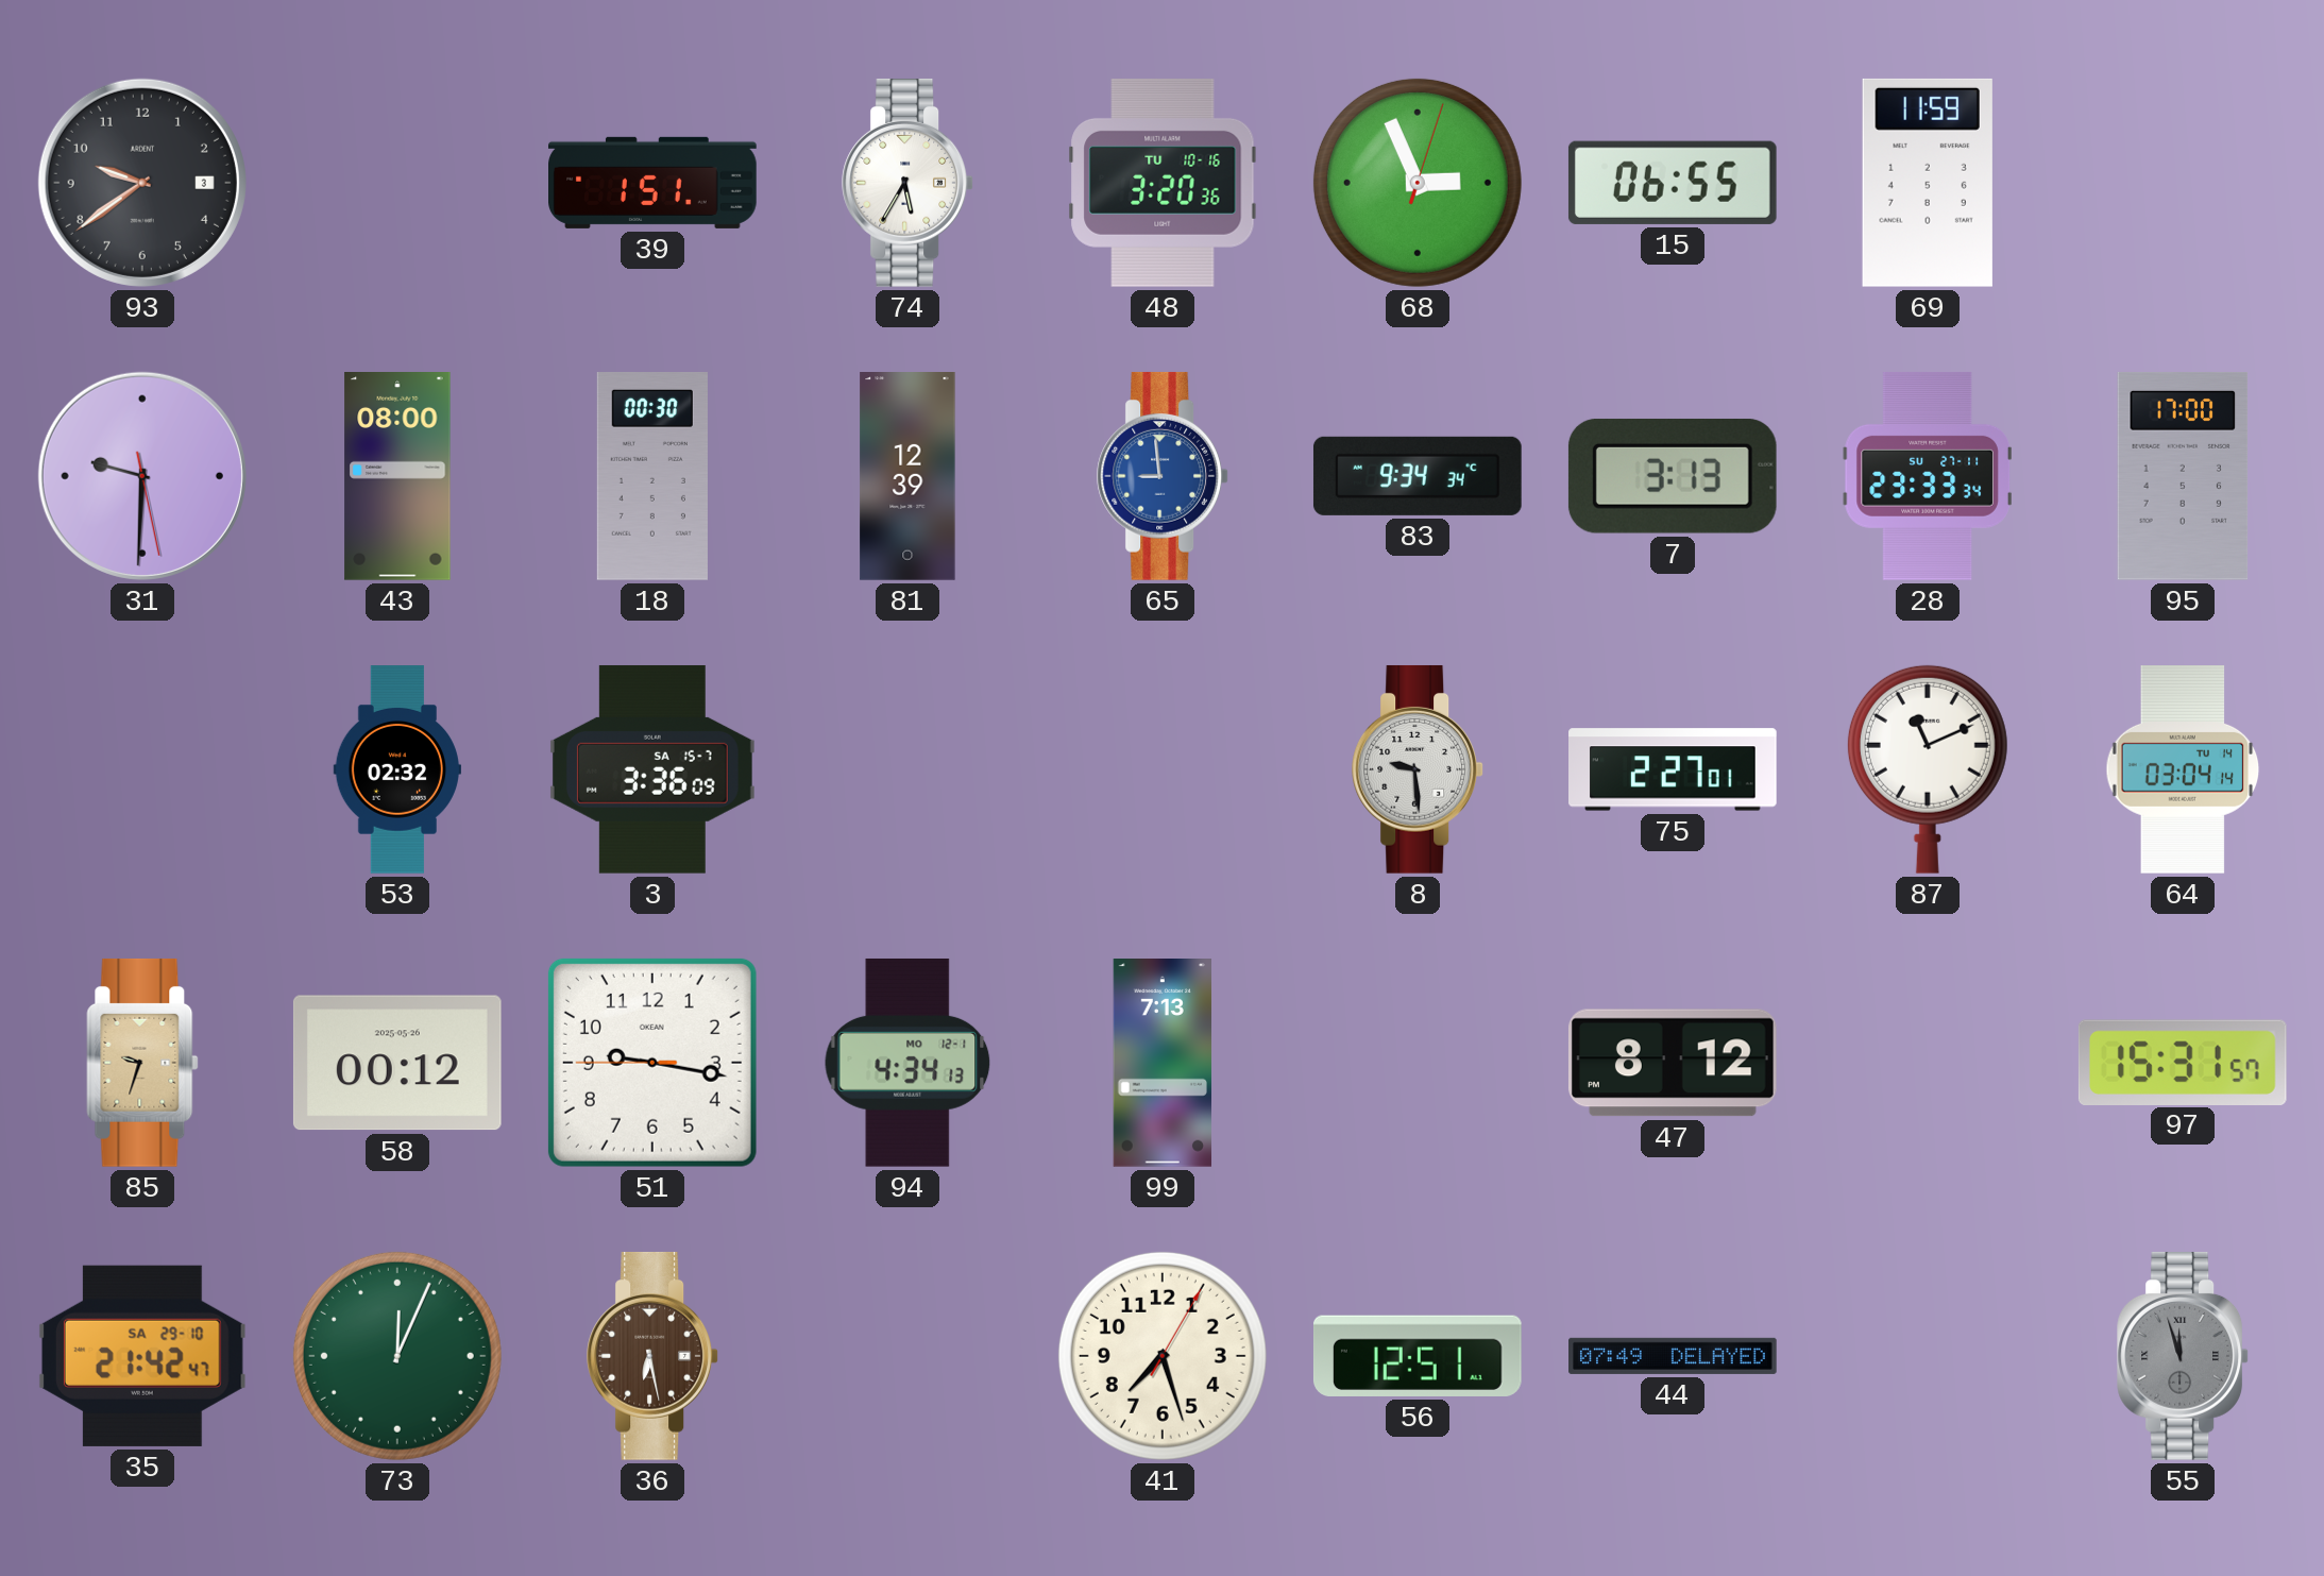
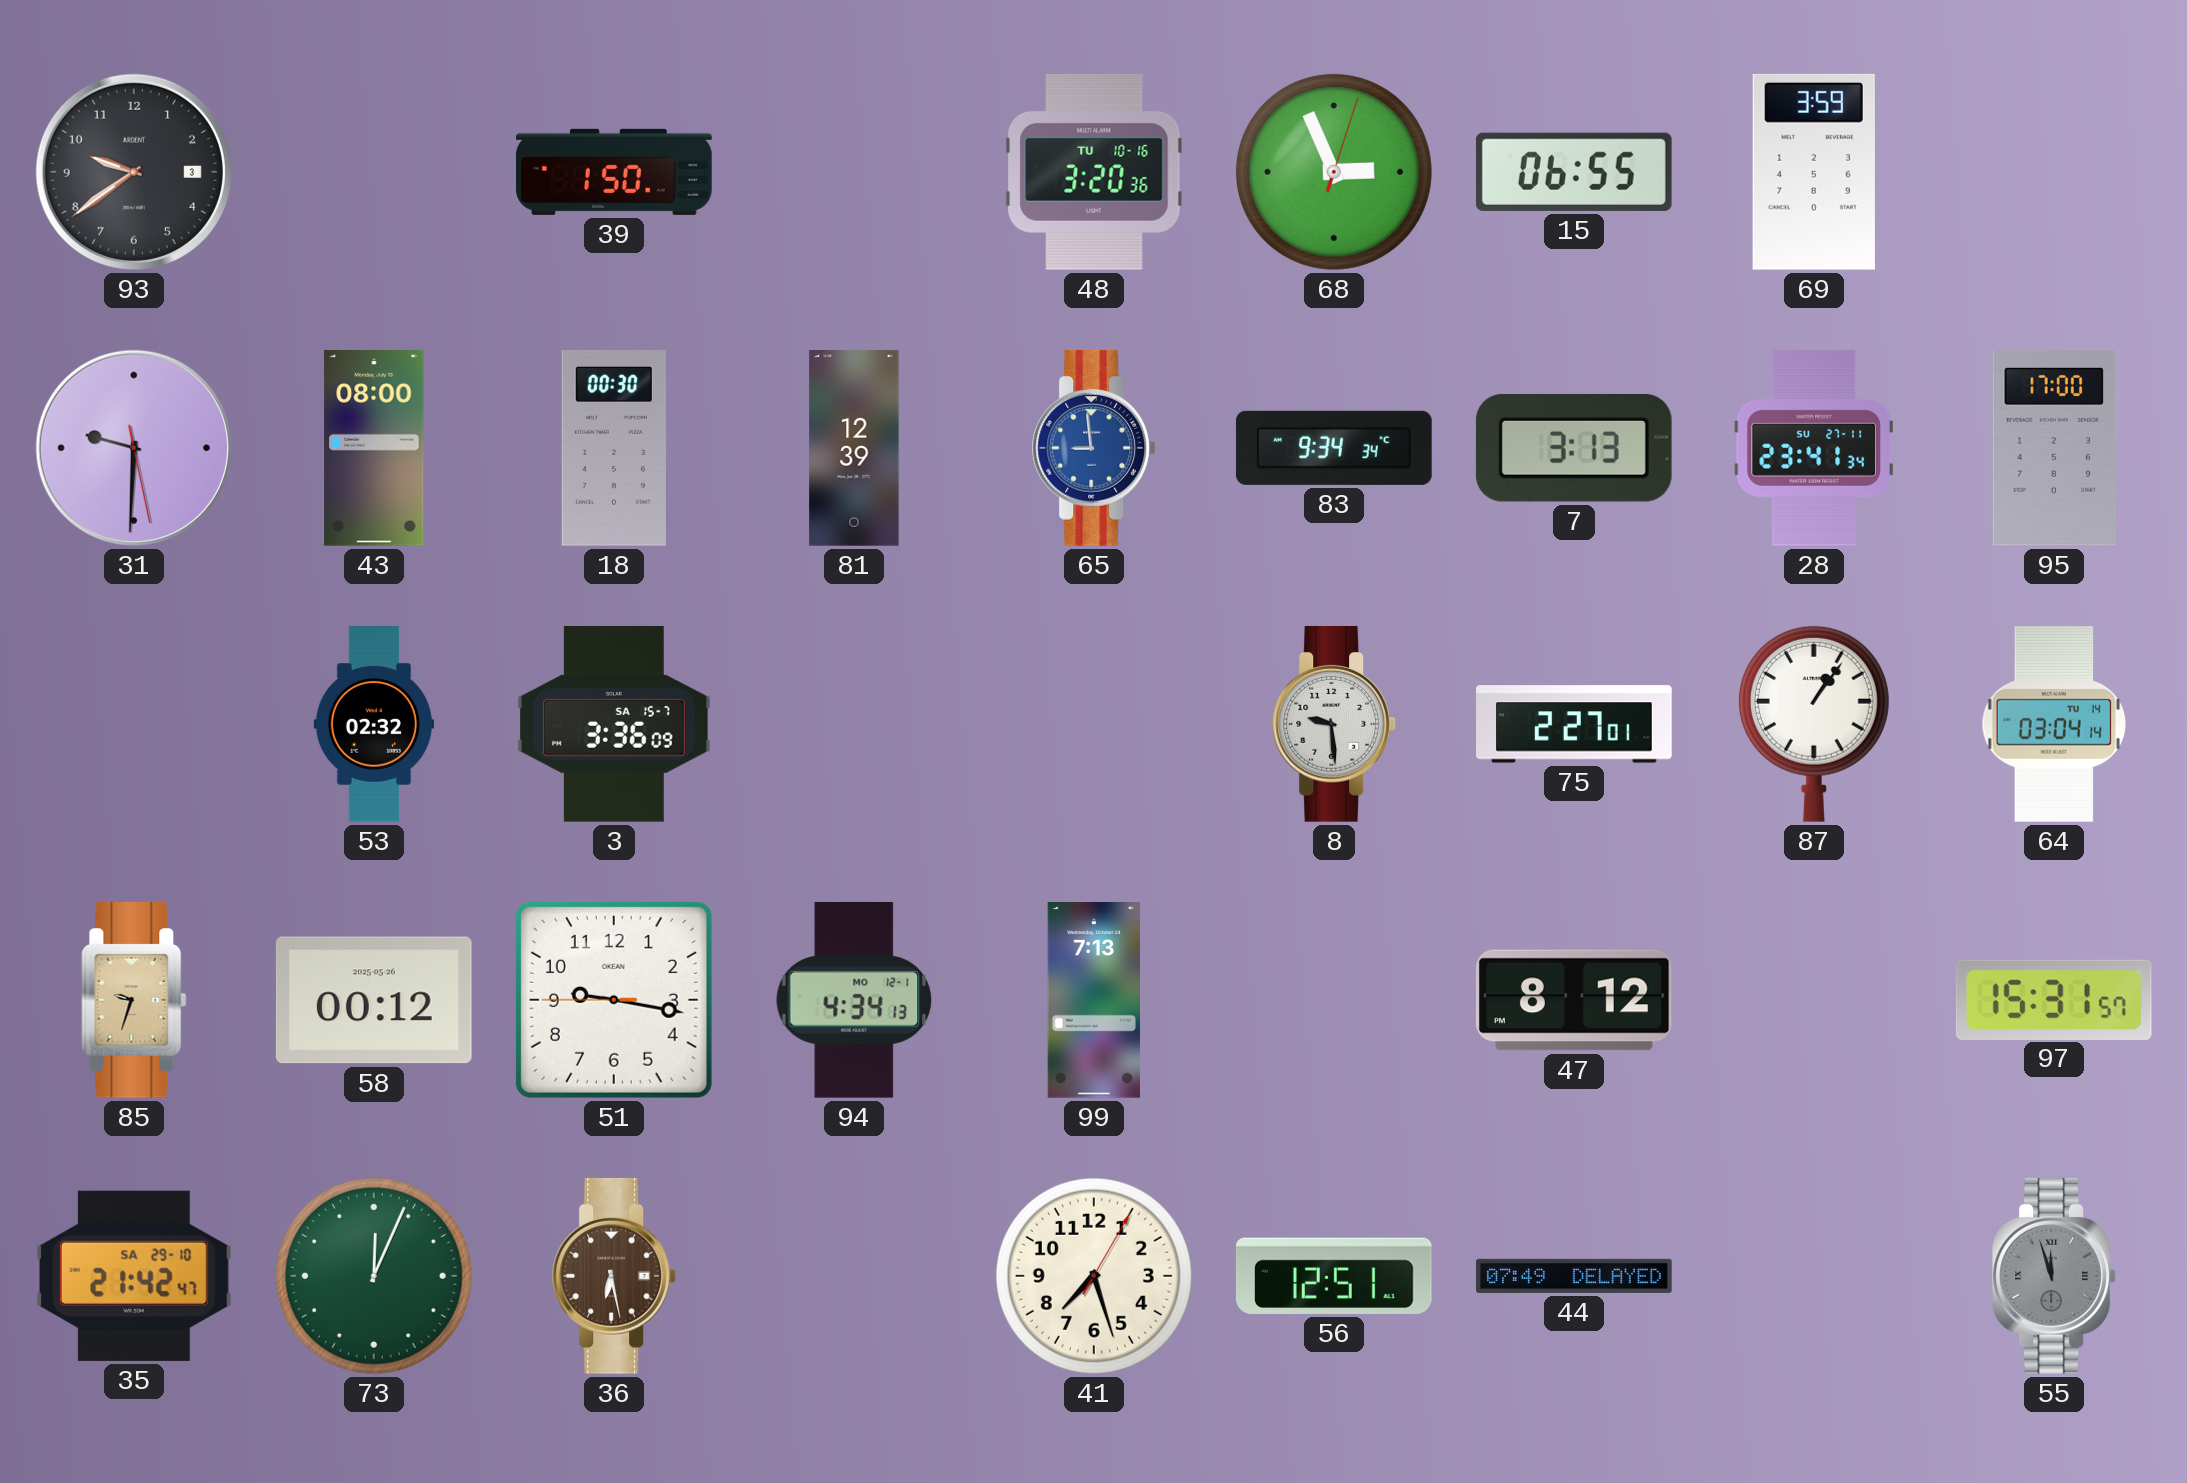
39: 1:51 -> 1:50
74: 5:35 -> none
69: 11:59 -> 3:59
28: 23:33 -> 23:41
87: 11:11 -> 1:06
